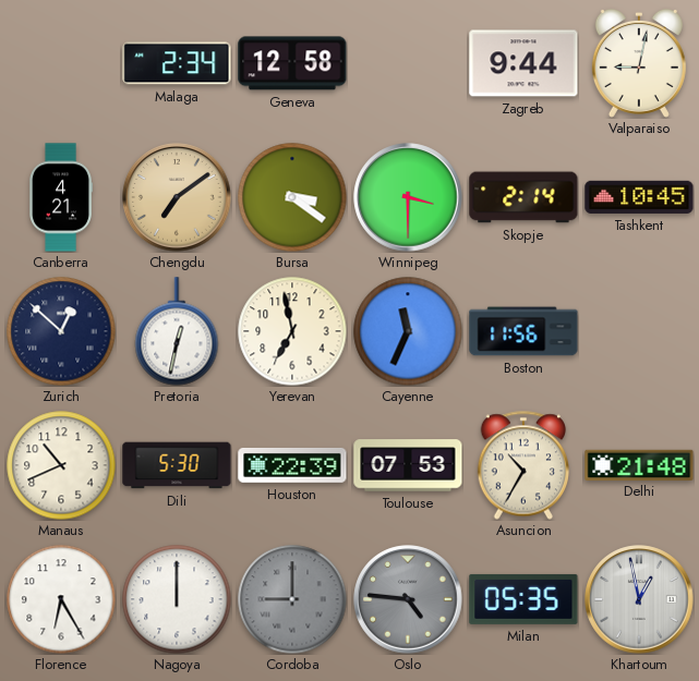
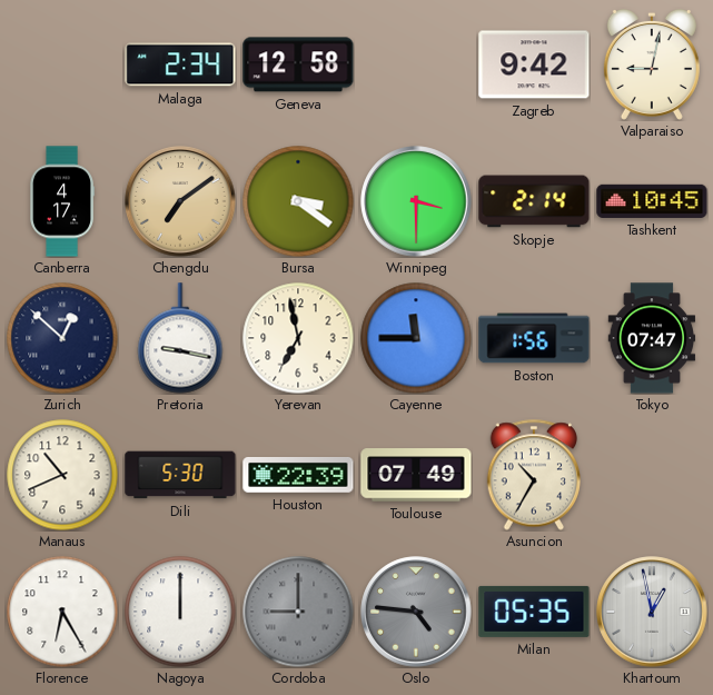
Zagreb: 9:44 -> 9:42
Canberra: 4:21 -> 4:17
Pretoria: 12:32 -> 9:17
Cayenne: 11:34 -> 11:45
Boston: 11:56 -> 1:56
Tokyo: none -> 07:47
Toulouse: 07:53 -> 07:49
Delhi: 21:48 -> none
